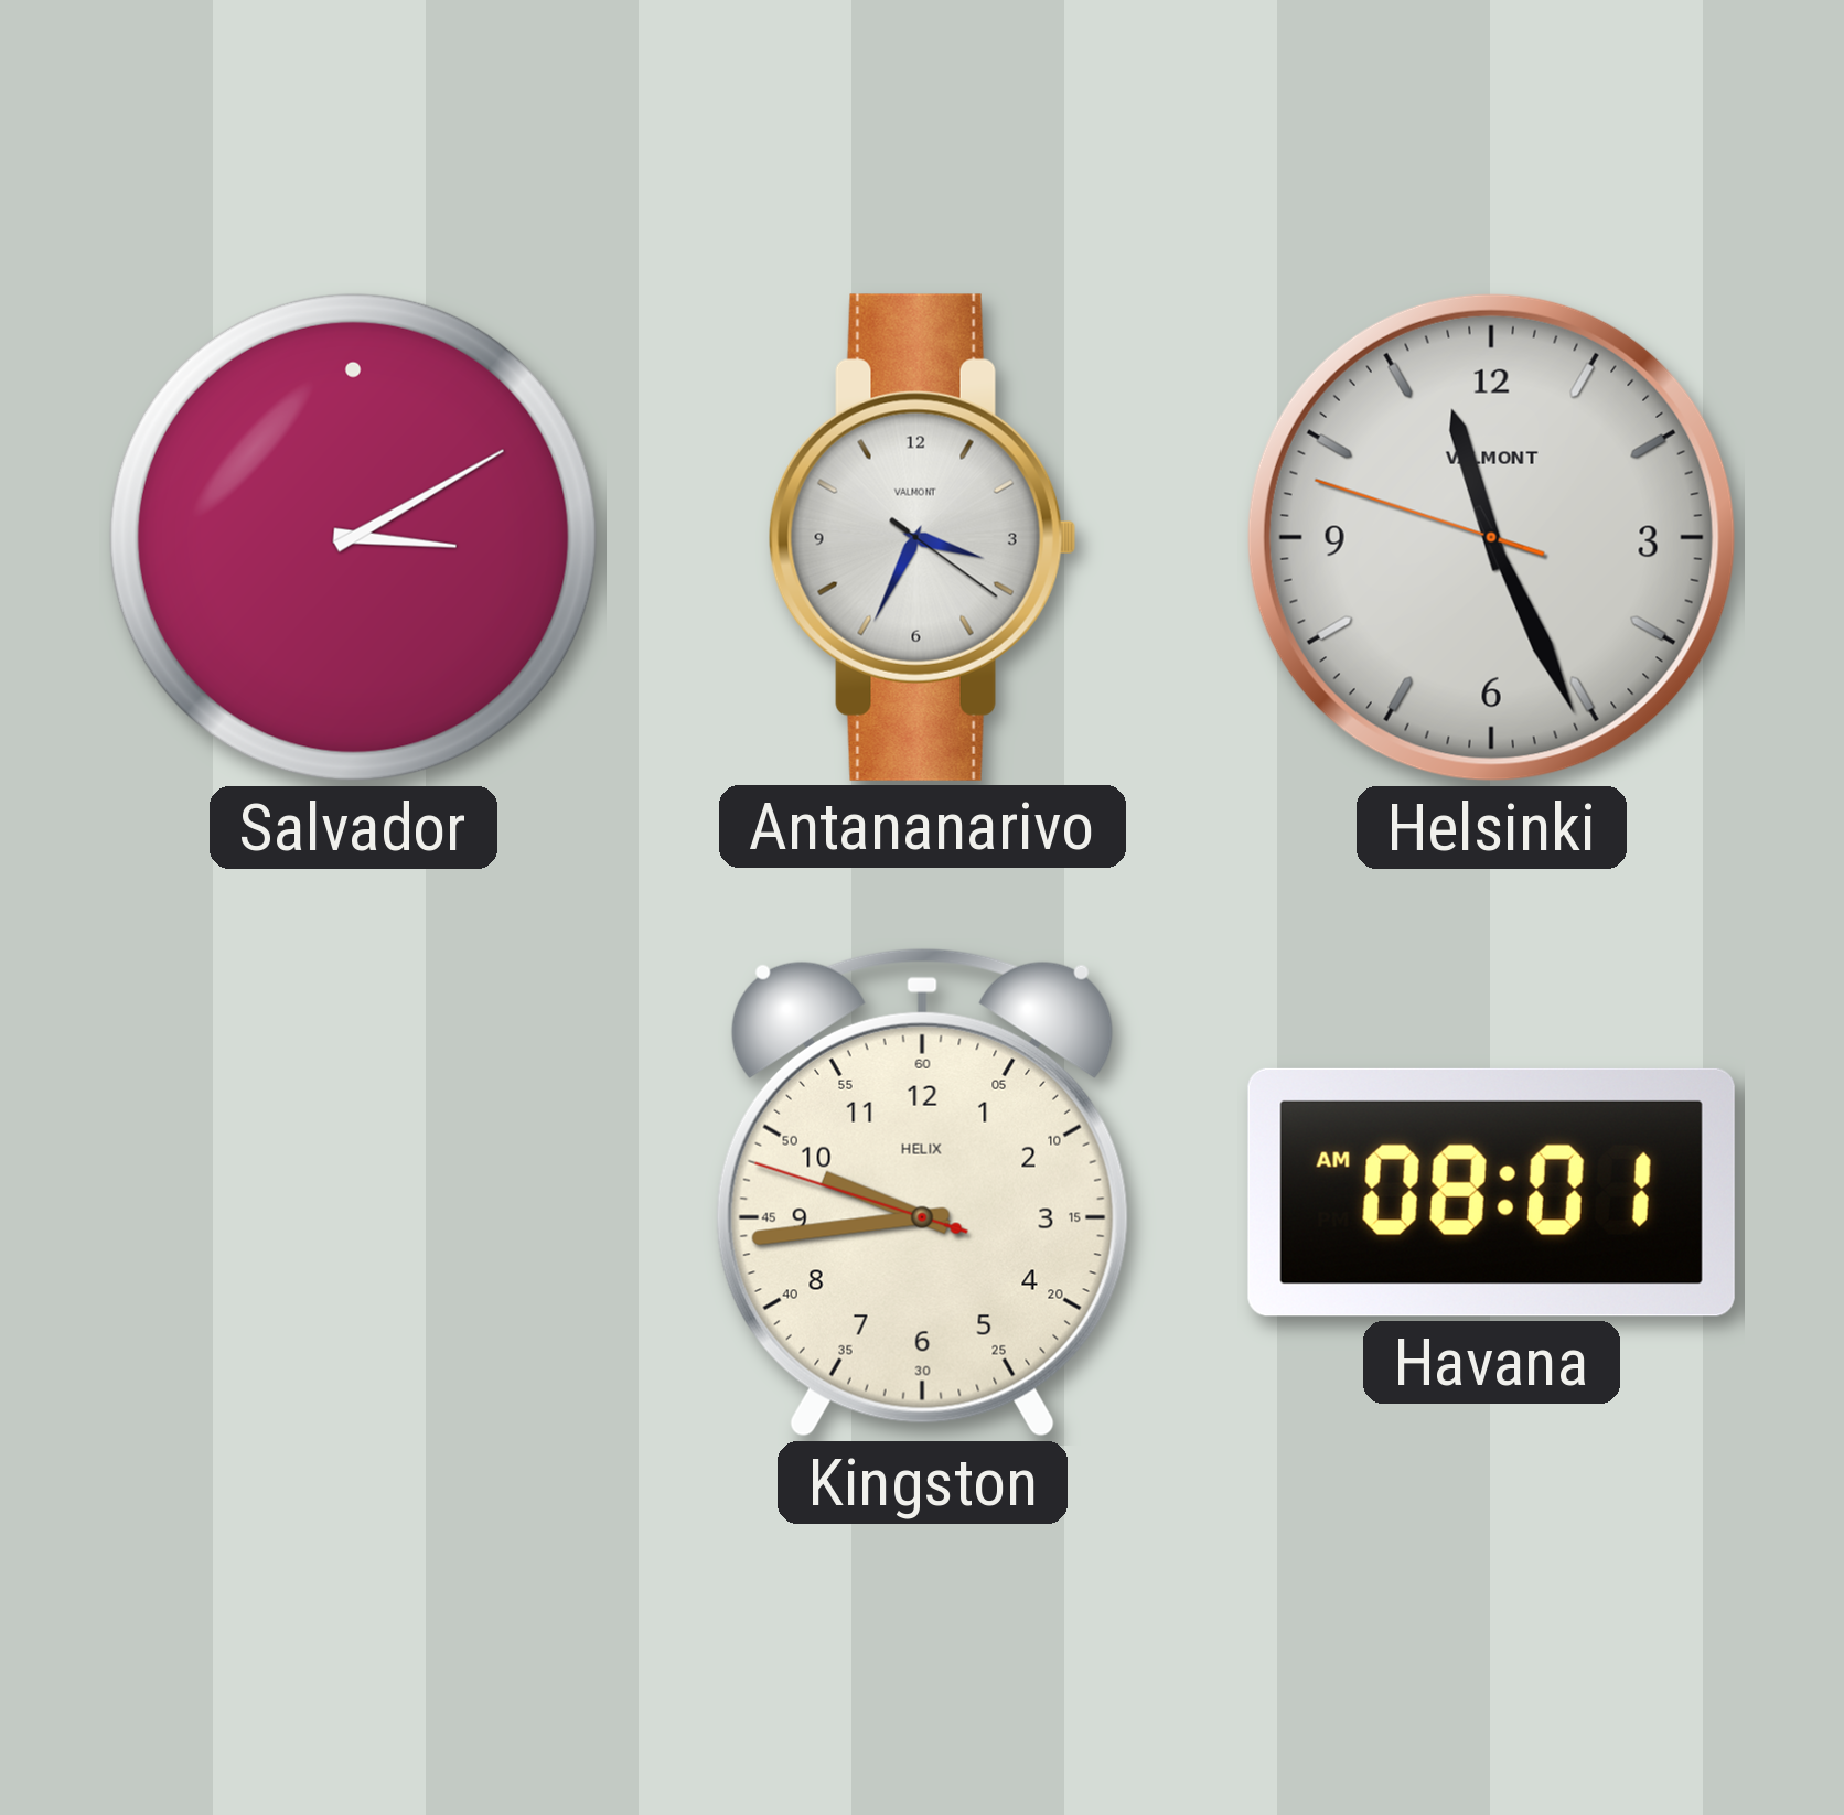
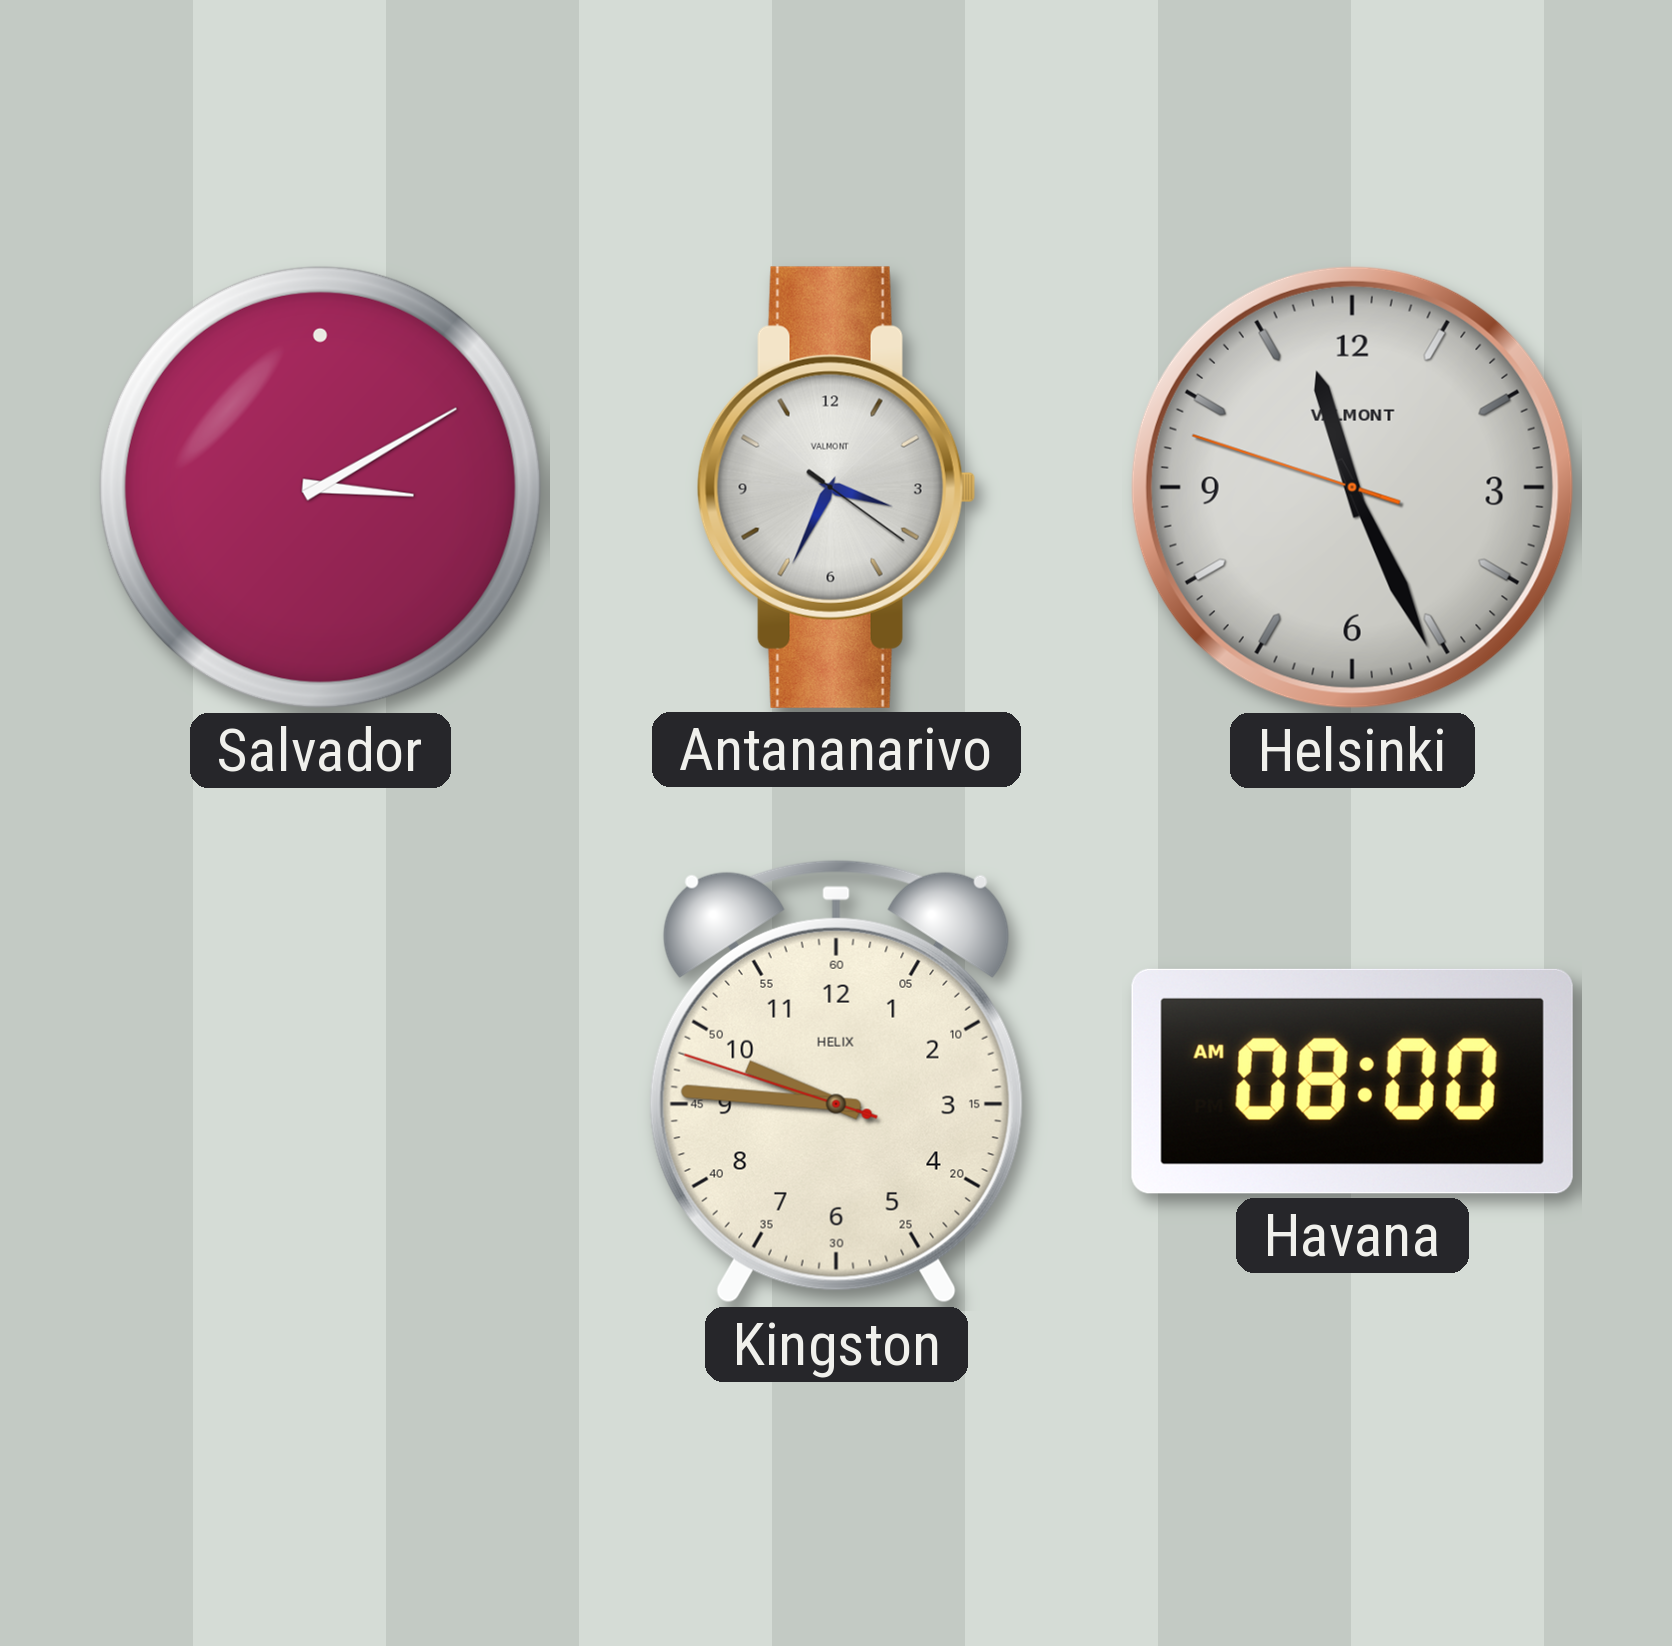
Kingston: 9:43 -> 9:45
Havana: 08:01 -> 08:00
